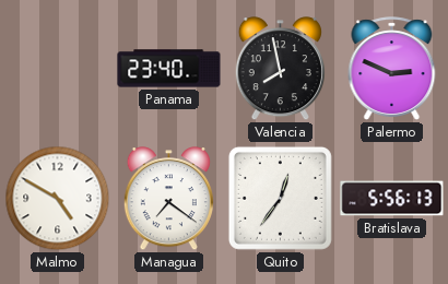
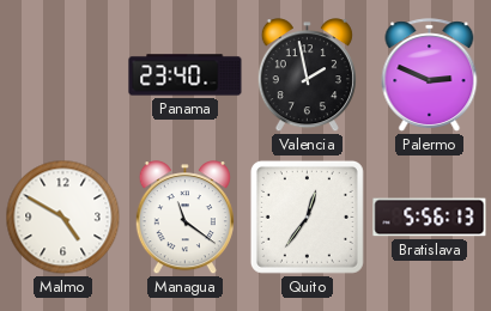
Valencia: 7:58 -> 1:58
Managua: 7:21 -> 11:21
